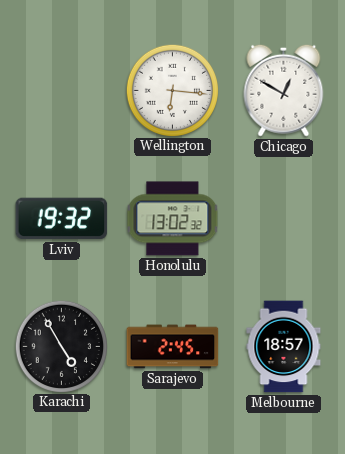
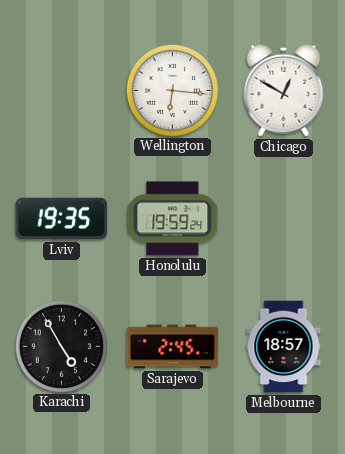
Lviv: 19:32 -> 19:35
Honolulu: 13:02 -> 19:59
